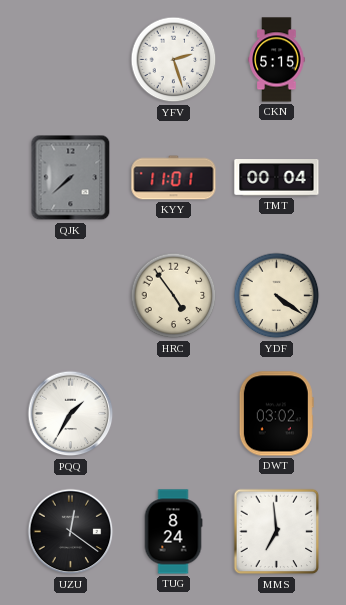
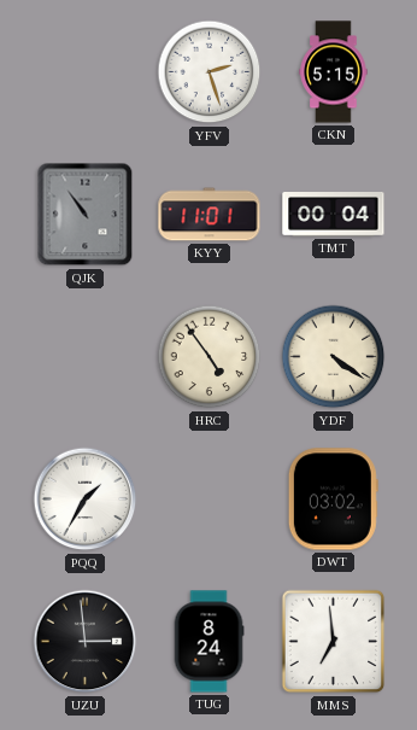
QJK: 7:38 -> 10:54
UZU: 12:21 -> 2:59
